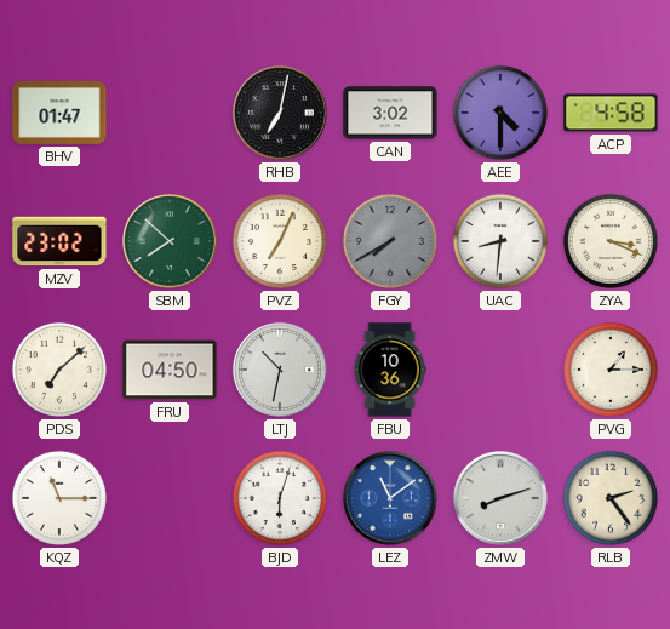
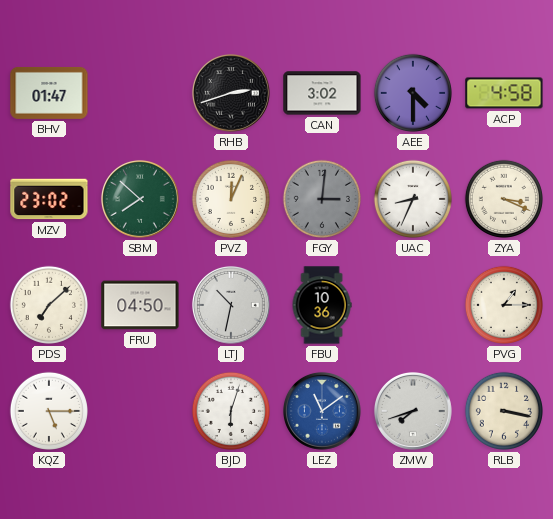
RHB: 7:02 -> 2:42
PVZ: 7:04 -> 12:04
FGY: 7:40 -> 3:01
UAC: 8:31 -> 8:34
KQZ: 11:15 -> 5:15
ZMW: 8:12 -> 7:42
RLB: 2:24 -> 3:17
